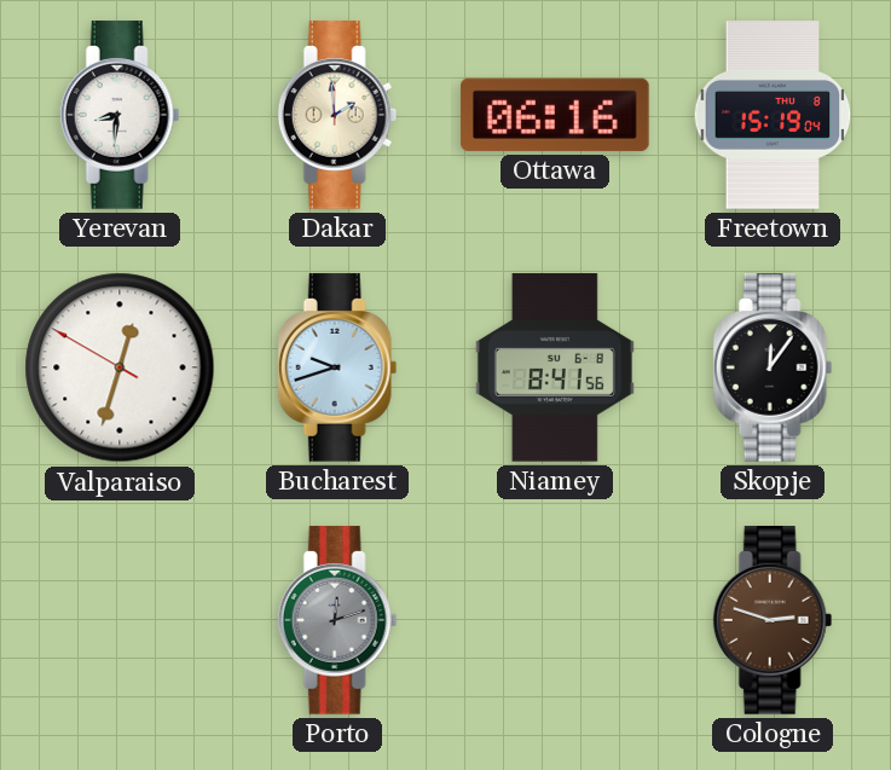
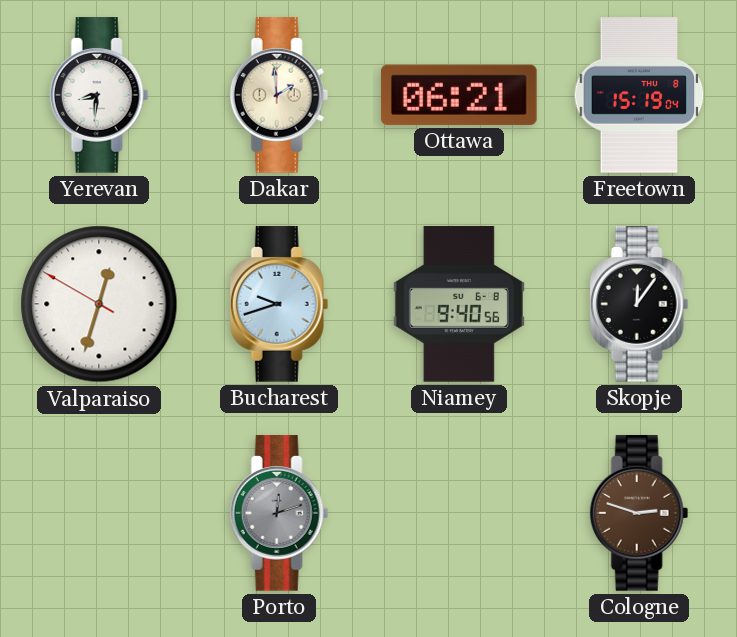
Ottawa: 06:16 -> 06:21
Niamey: 8:41 -> 9:40
